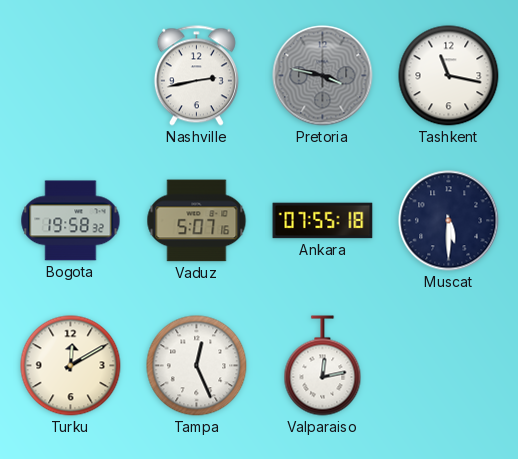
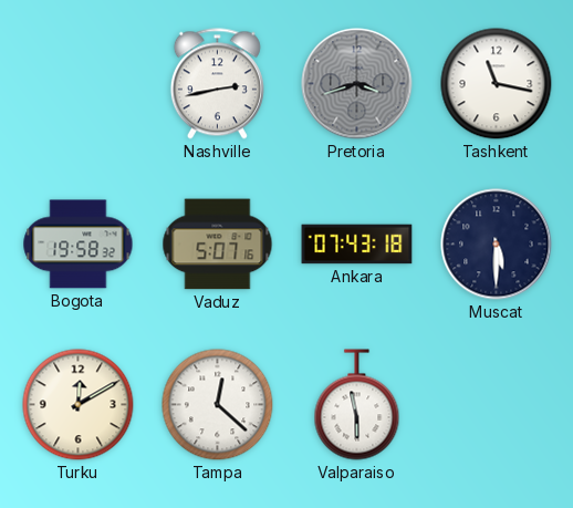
Pretoria: 3:47 -> 3:42
Ankara: 07:55 -> 07:43
Tampa: 12:26 -> 12:22
Valparaiso: 12:13 -> 5:58
